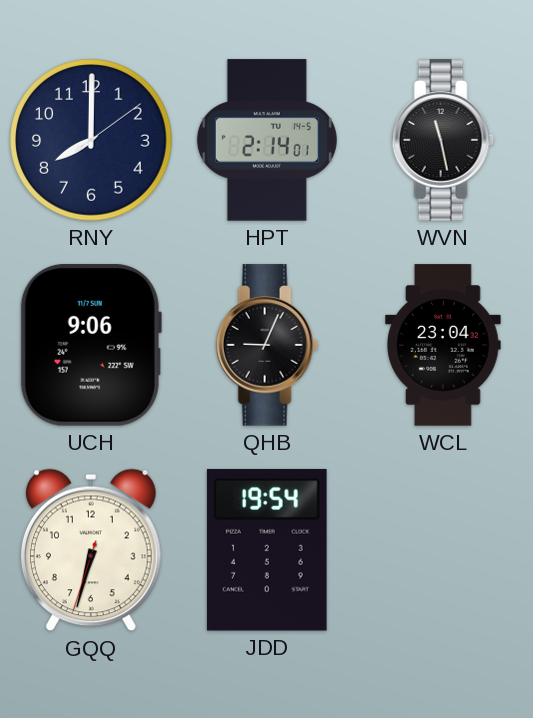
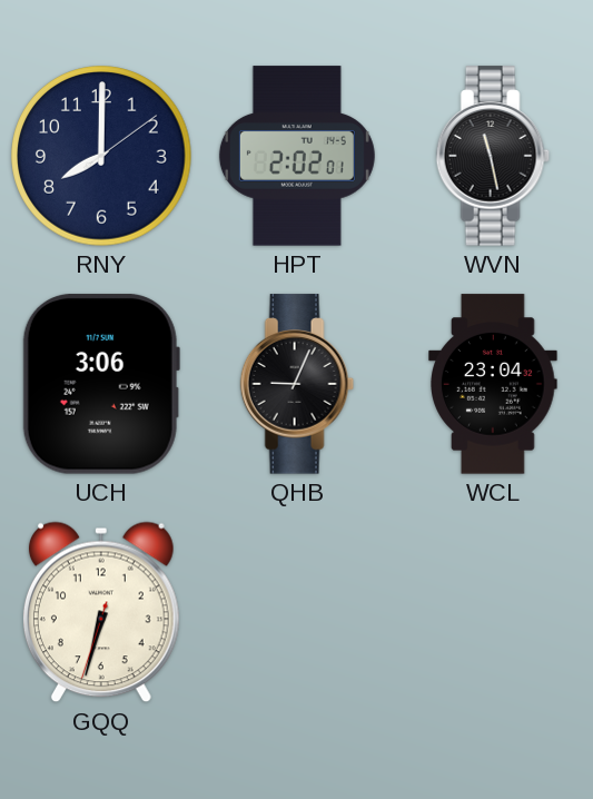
HPT: 2:14 -> 2:02
UCH: 9:06 -> 3:06
JDD: 19:54 -> none
